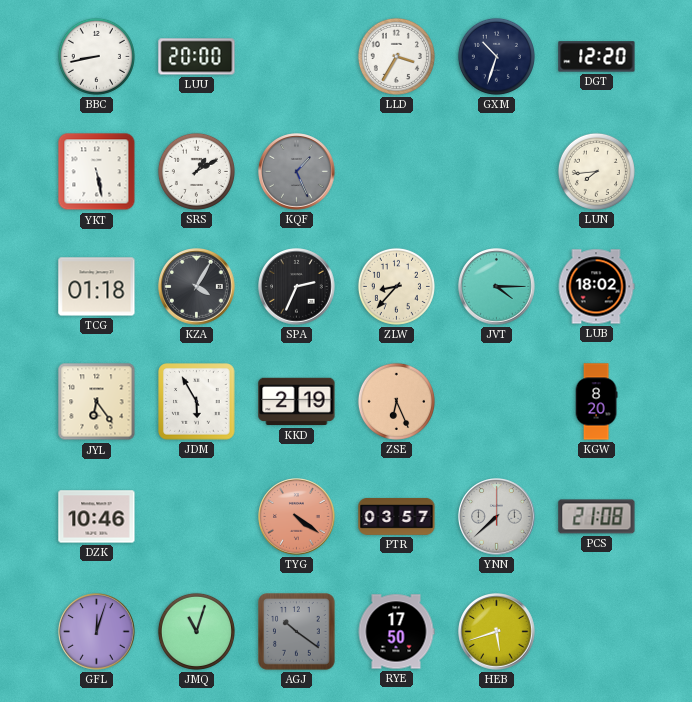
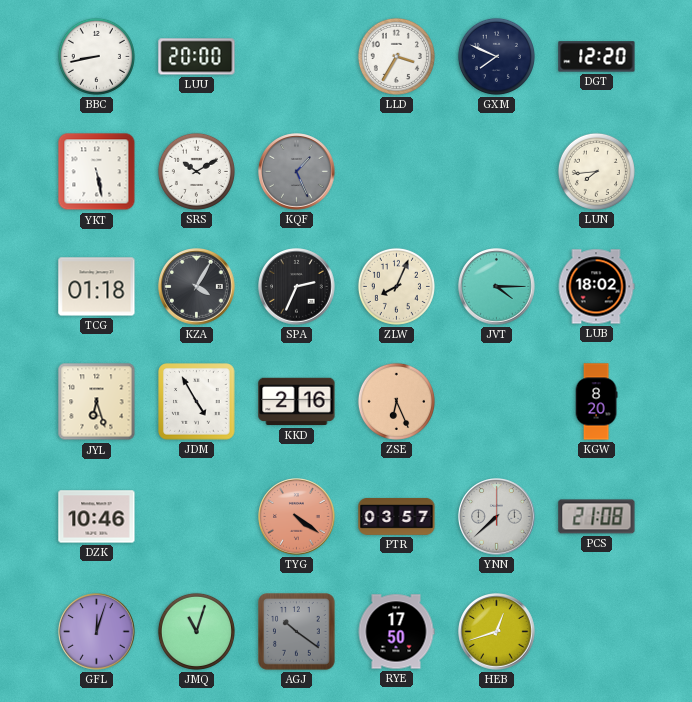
GXM: 10:33 -> 7:49
SRS: 1:10 -> 10:10
ZLW: 8:37 -> 8:04
JYL: 6:24 -> 6:27
JDM: 5:55 -> 4:55
KKD: 2:19 -> 2:16
HEB: 5:42 -> 12:42
